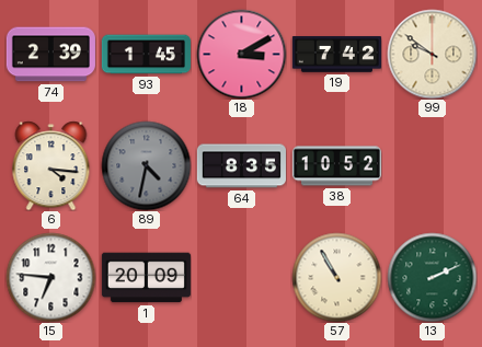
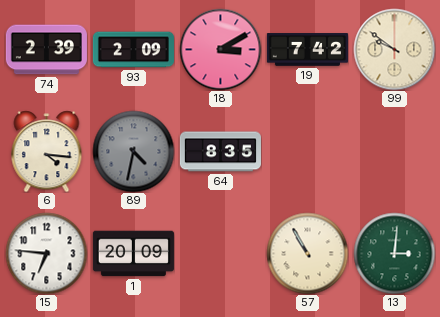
93: 1:45 -> 2:09
38: 10:52 -> none
13: 2:11 -> 3:01
